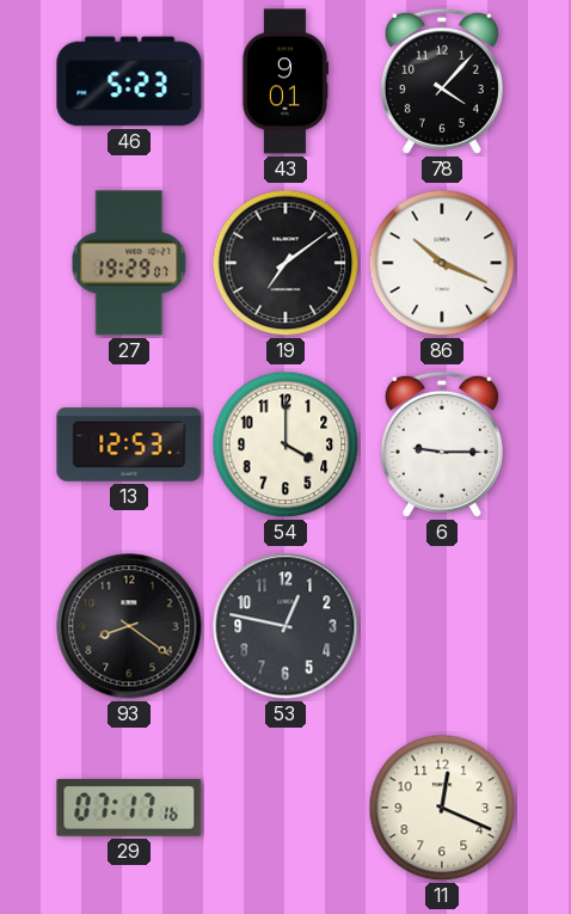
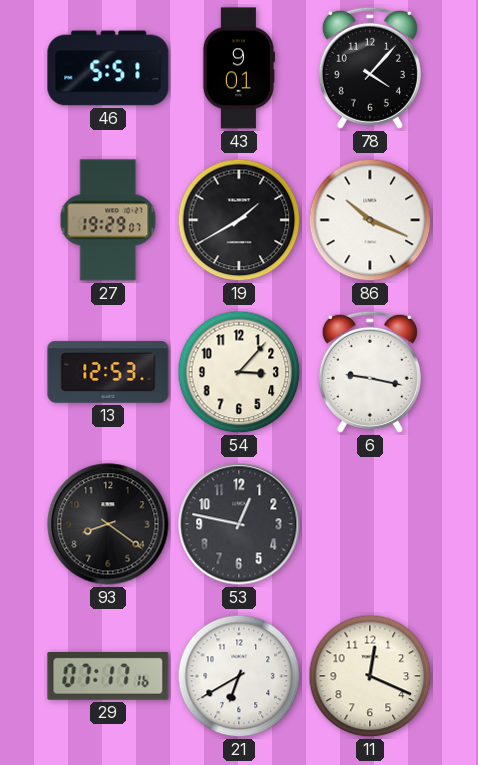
46: 5:23 -> 5:51
19: 7:09 -> 1:40
54: 4:00 -> 3:07
6: 9:15 -> 9:17
21: none -> 6:40
